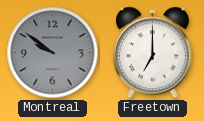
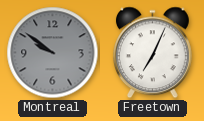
Freetown: 7:00 -> 7:04
